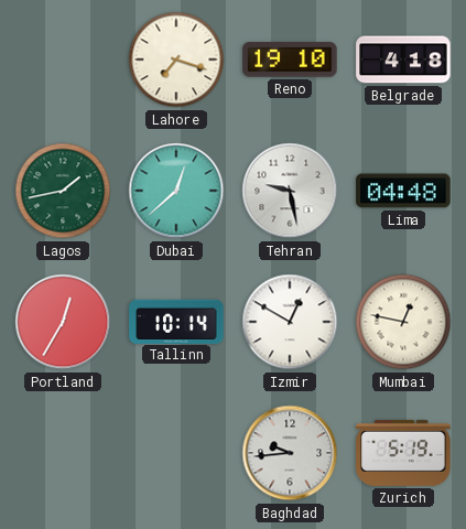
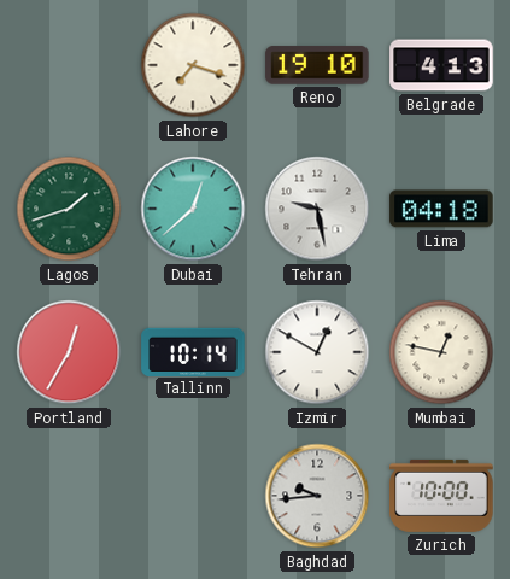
Belgrade: 4:18 -> 4:13
Lagos: 1:43 -> 1:42
Lima: 04:48 -> 04:18
Zurich: 5:19 -> 10:00
